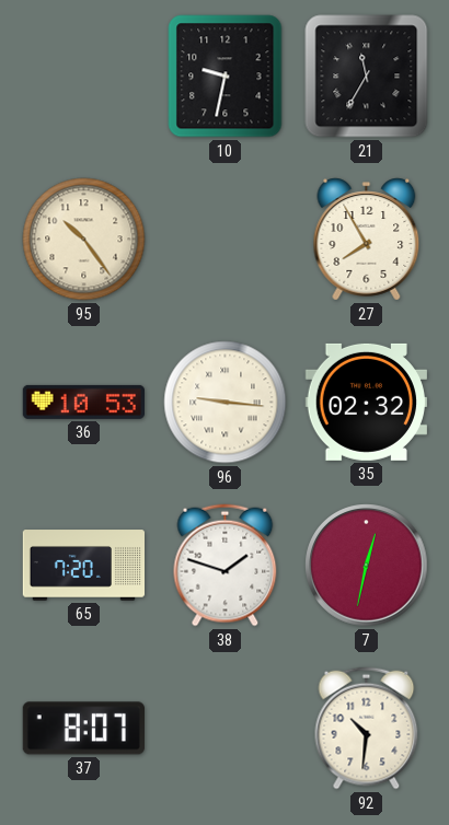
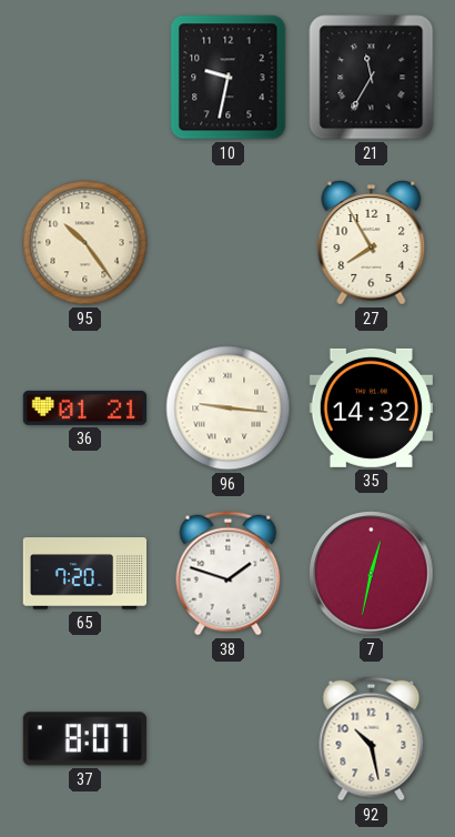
36: 10:53 -> 01:21
35: 02:32 -> 14:32
92: 10:31 -> 10:28
